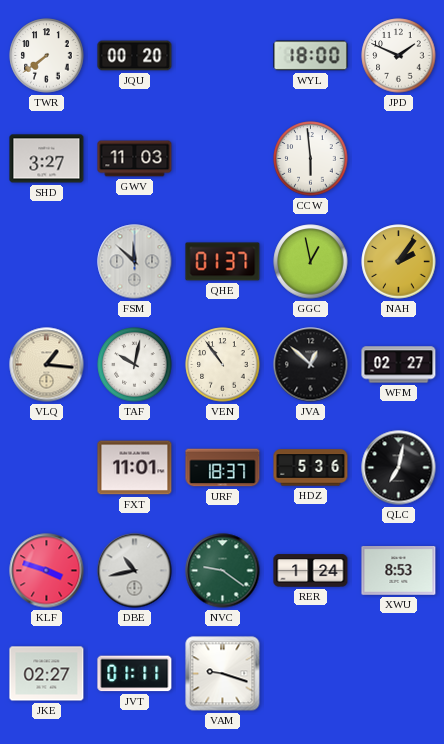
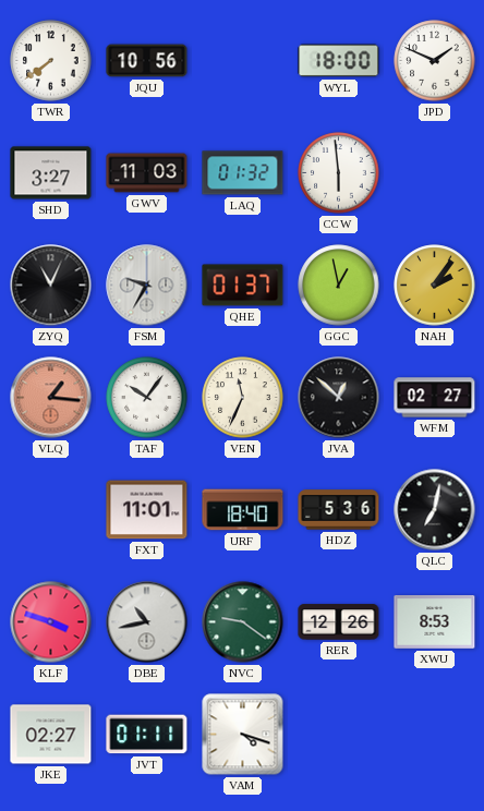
JQU: 00:20 -> 10:56
LAQ: none -> 01:32
ZYQ: none -> 11:04
FSM: 11:52 -> 9:35
VLQ dial: cream -> salmon
TAF: 10:02 -> 10:06
VEN: 10:54 -> 11:34
URF: 18:37 -> 18:40
RER: 1:24 -> 12:26
VAM: 9:18 -> 4:18
